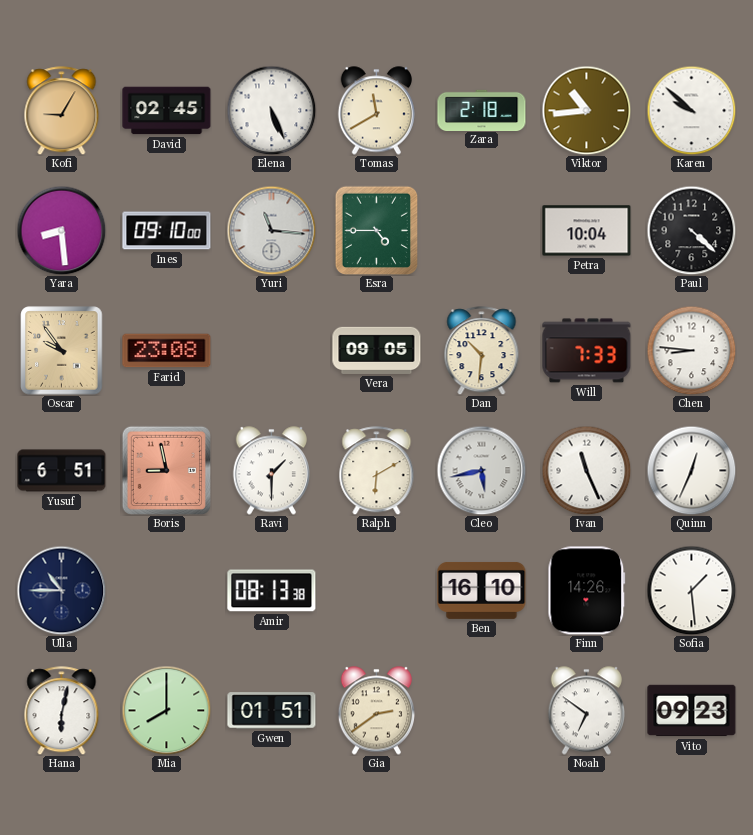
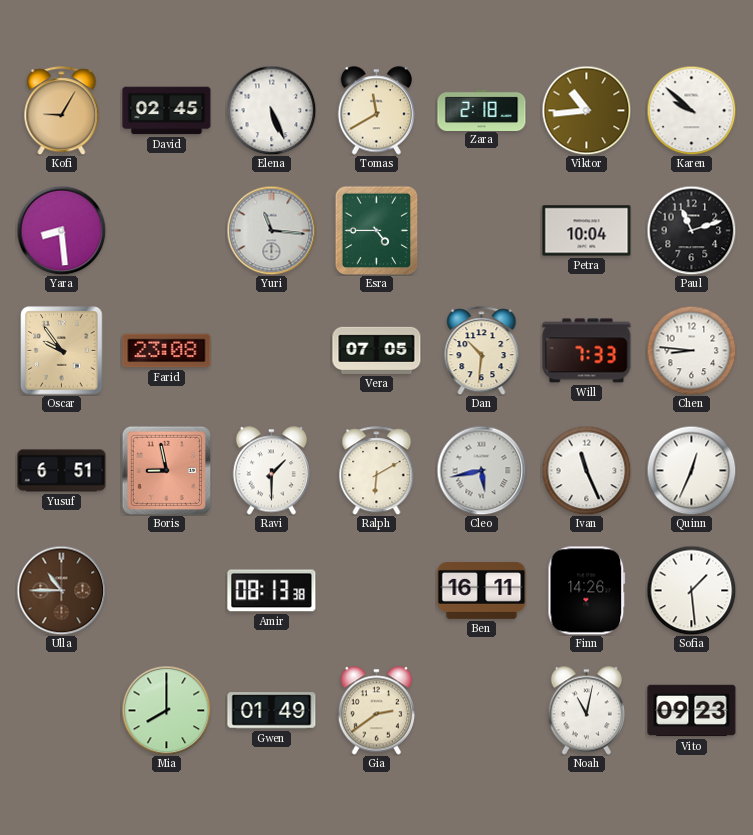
Ines: 09:10 -> none
Paul: 4:22 -> 11:12
Vera: 09:05 -> 07:05
Ulla dial: navy -> brown
Ben: 16:10 -> 16:11
Hana: 6:02 -> none
Gwen: 01:51 -> 01:49
Noah: 6:51 -> 11:02
